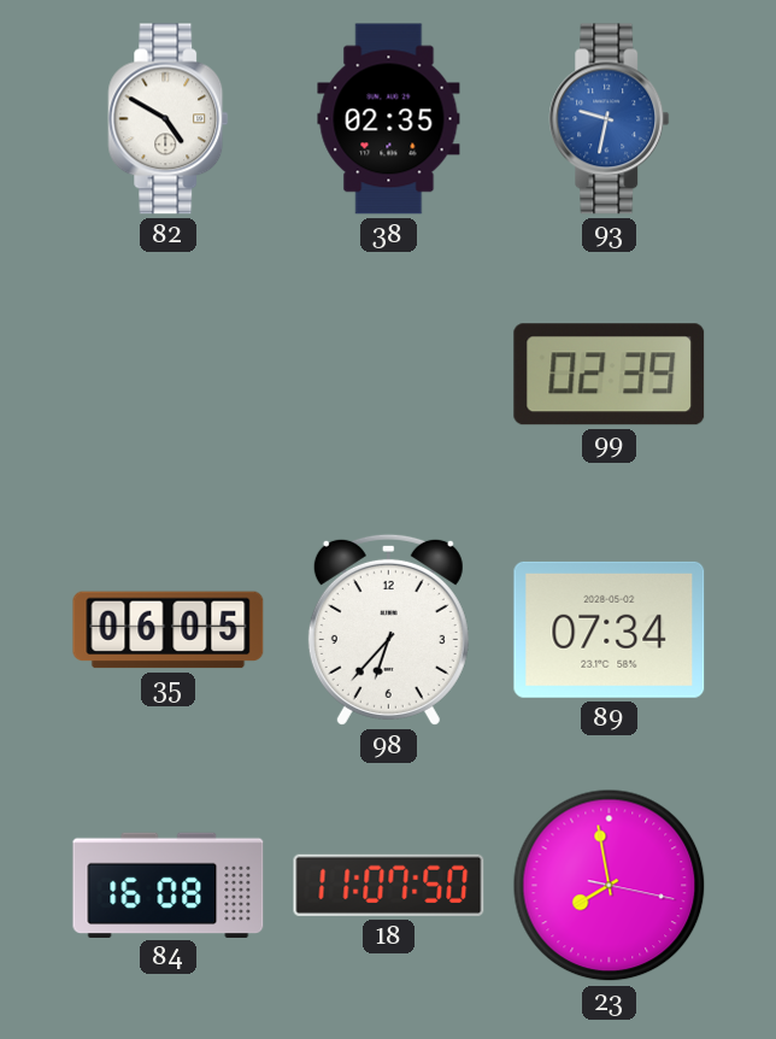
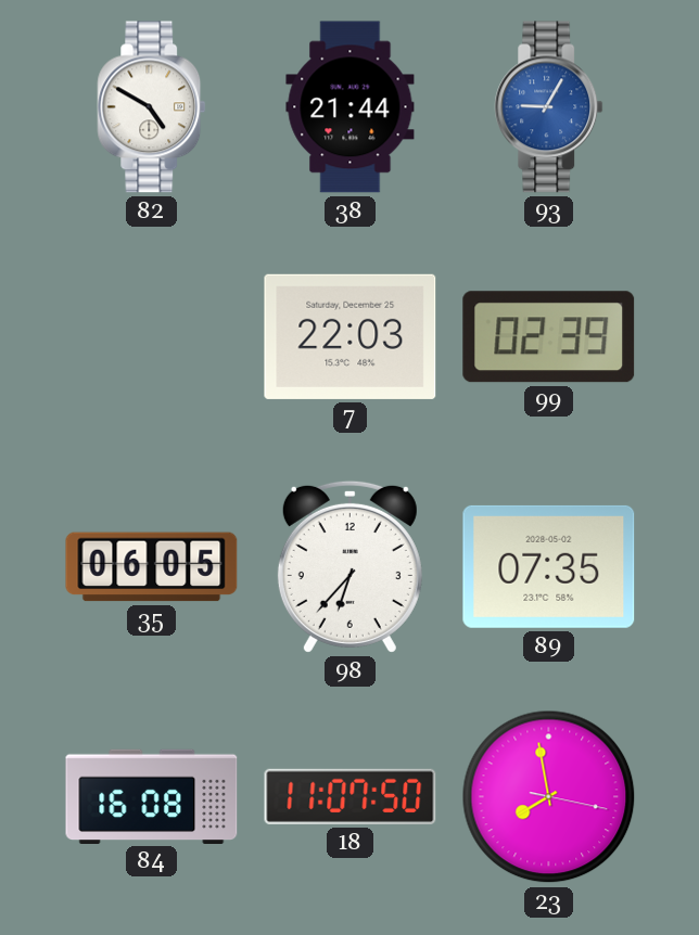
38: 02:35 -> 21:44
93: 9:32 -> 9:05
7: none -> 22:03
89: 07:34 -> 07:35
